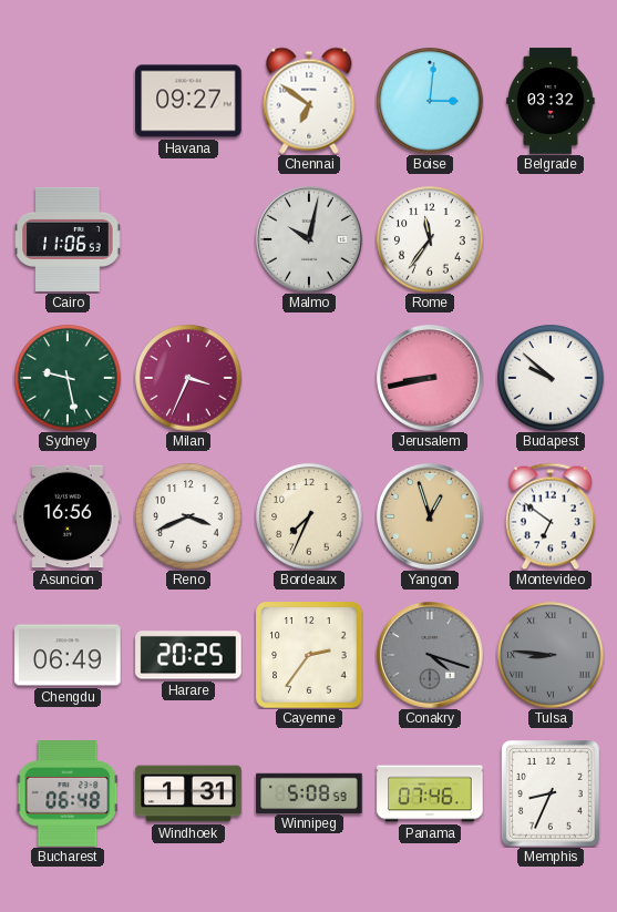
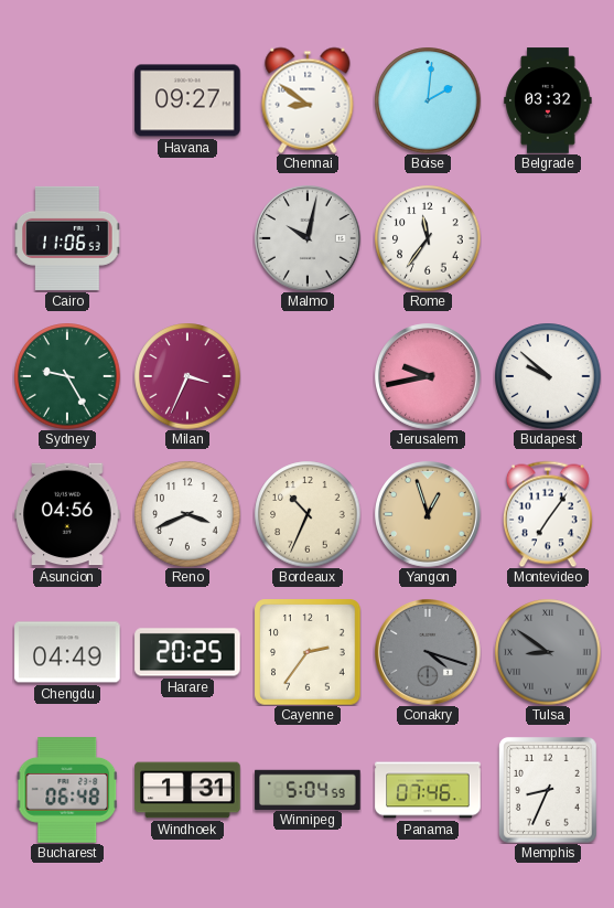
Chennai: 6:51 -> 8:51
Boise: 3:01 -> 2:01
Sydney: 9:28 -> 9:25
Jerusalem: 8:43 -> 9:43
Asuncion: 16:56 -> 04:56
Bordeaux: 7:34 -> 10:34
Montevideo: 6:51 -> 7:06
Chengdu: 06:49 -> 04:49
Tulsa: 8:46 -> 8:51
Winnipeg: 5:08 -> 5:04
